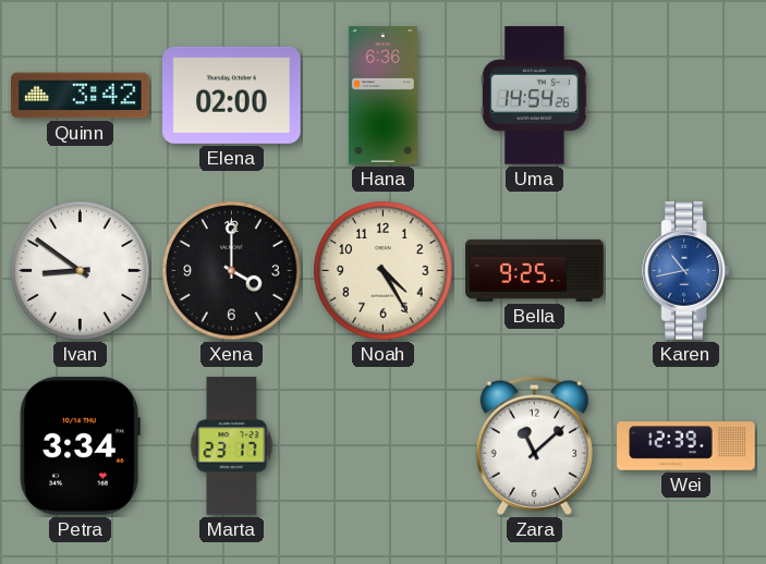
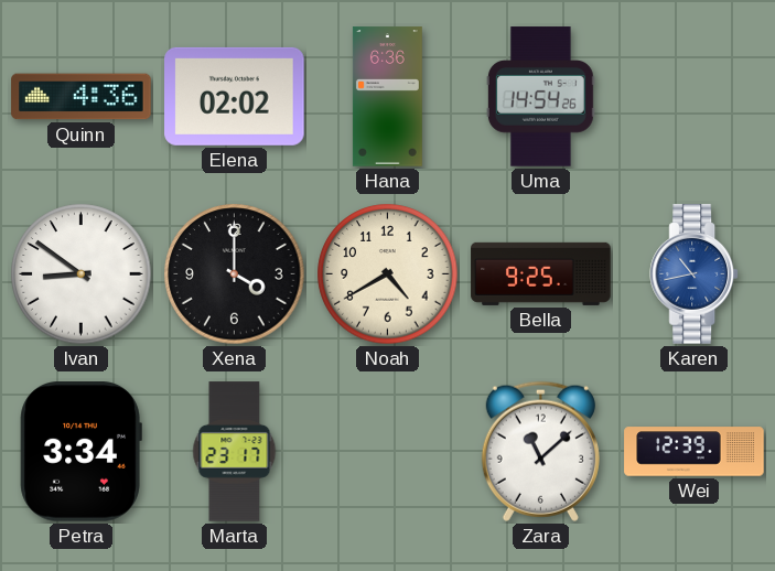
Quinn: 3:42 -> 4:36
Elena: 02:00 -> 02:02
Noah: 4:25 -> 4:40
